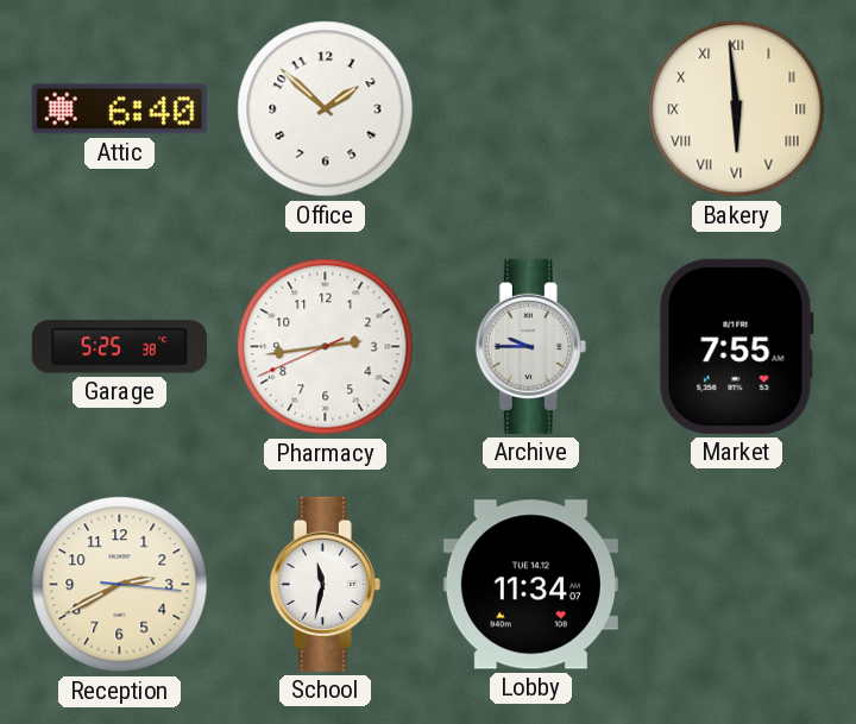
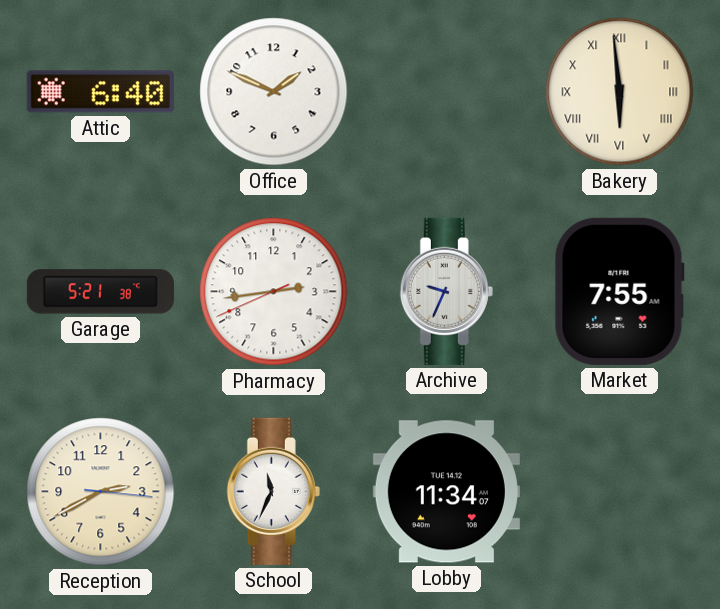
Office: 1:52 -> 1:49
Garage: 5:25 -> 5:21
Archive: 9:45 -> 9:34
School: 11:32 -> 11:34
